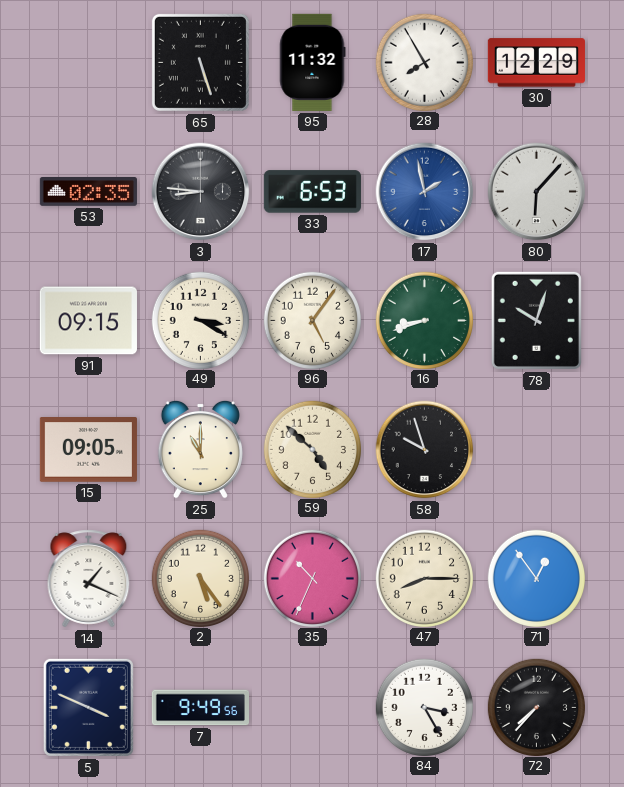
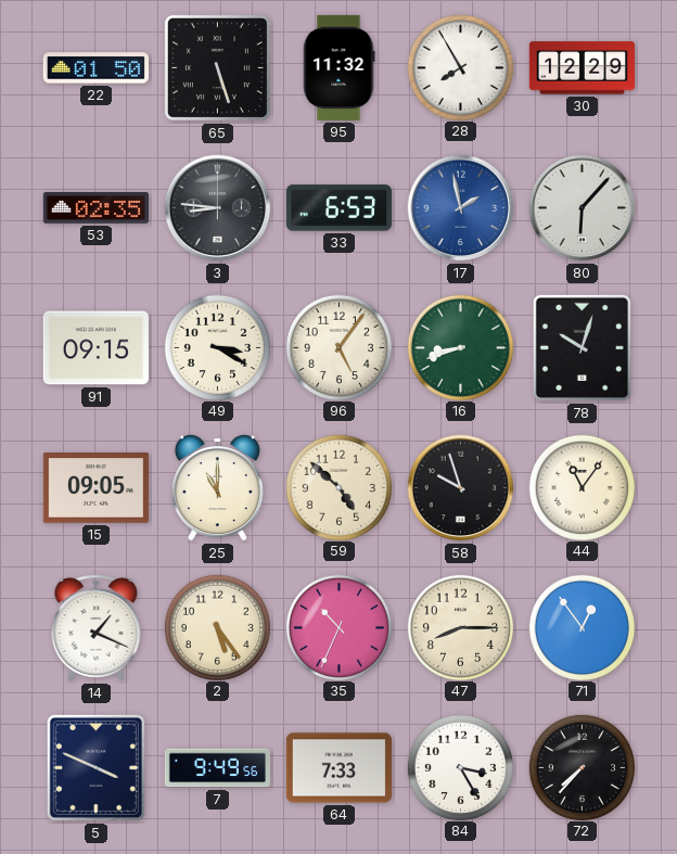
22: none -> 01:50
44: none -> 11:06
64: none -> 7:33
